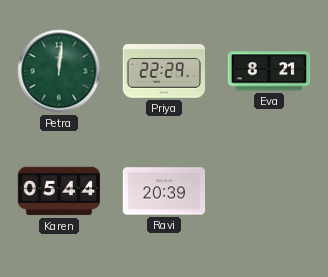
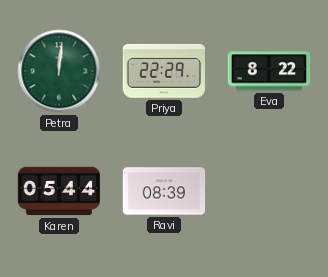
Eva: 8:21 -> 8:22
Ravi: 20:39 -> 08:39
